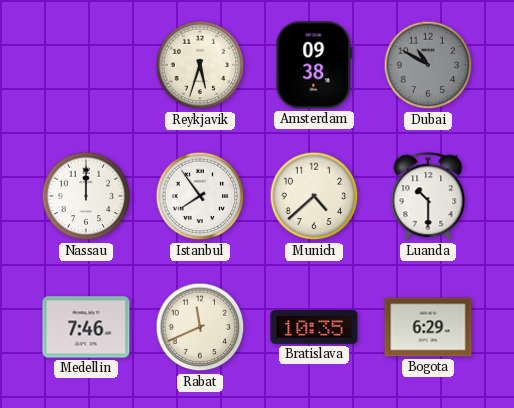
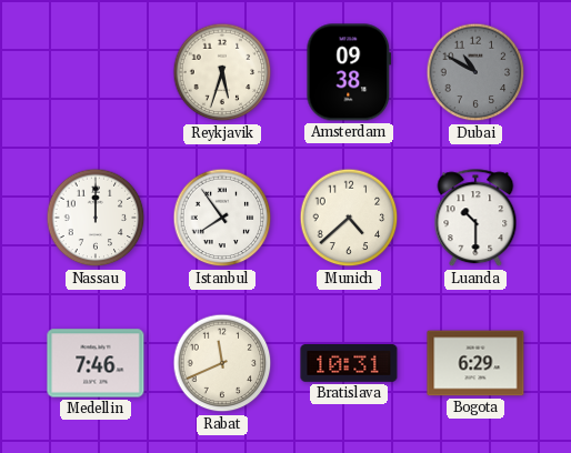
Bratislava: 10:35 -> 10:31
